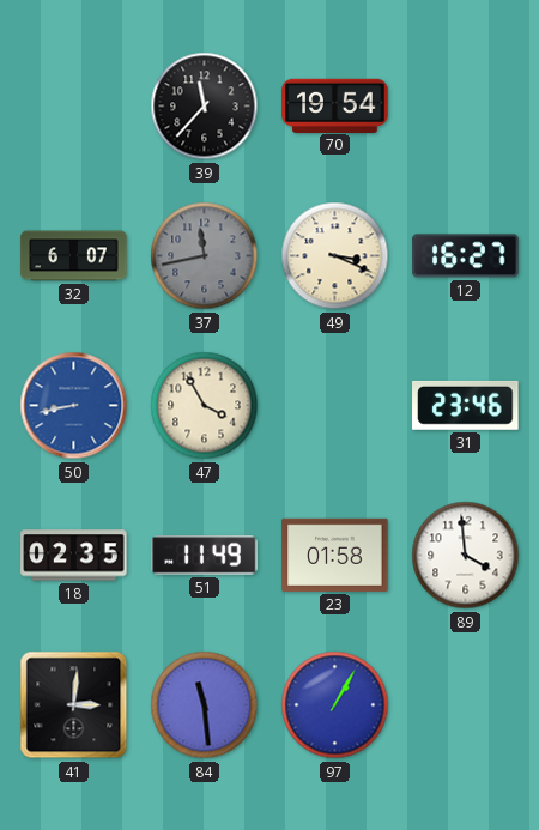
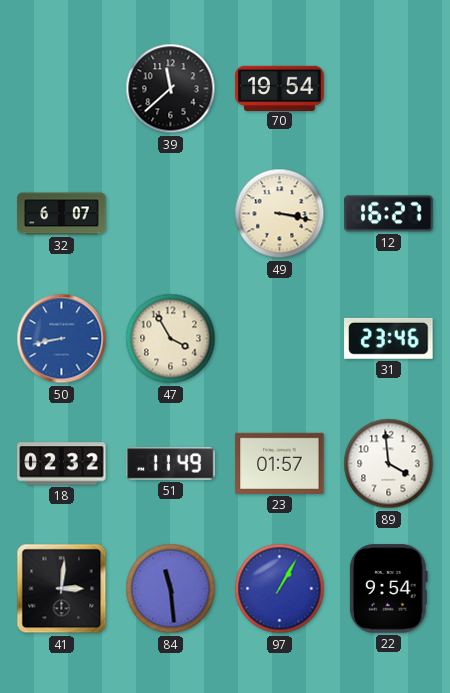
39: 11:37 -> 11:38
37: 11:43 -> none
49: 3:19 -> 3:17
18: 02:35 -> 02:32
23: 01:58 -> 01:57
22: none -> 9:54
